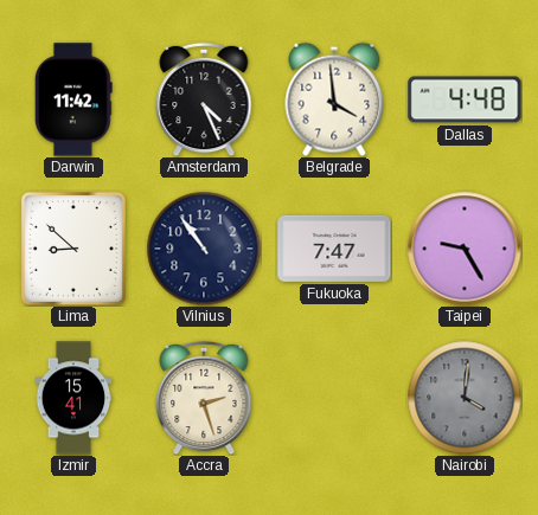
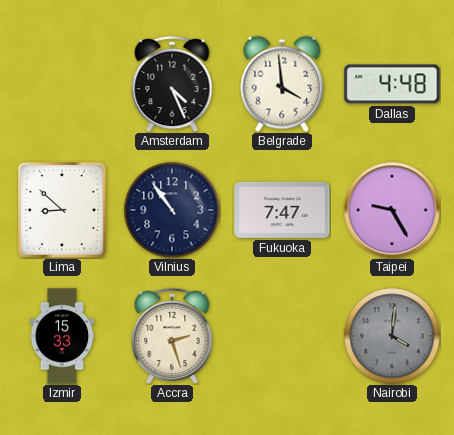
Darwin: 11:42 -> none
Izmir: 15:41 -> 15:33
